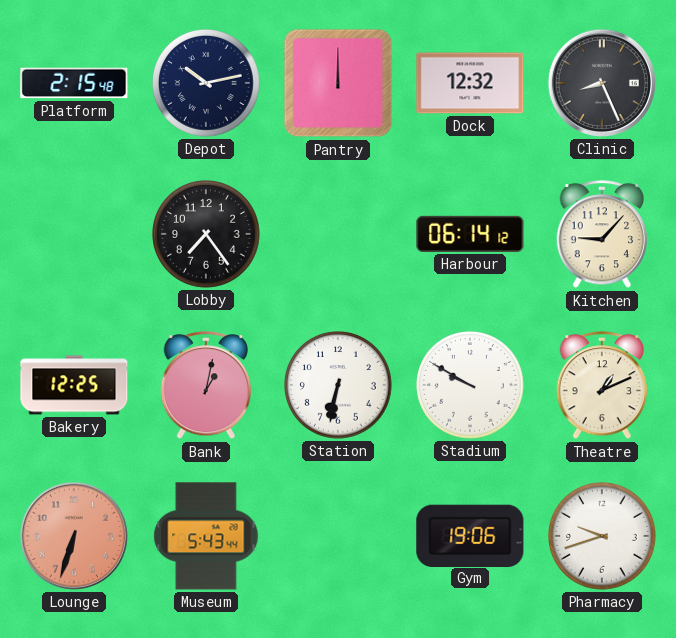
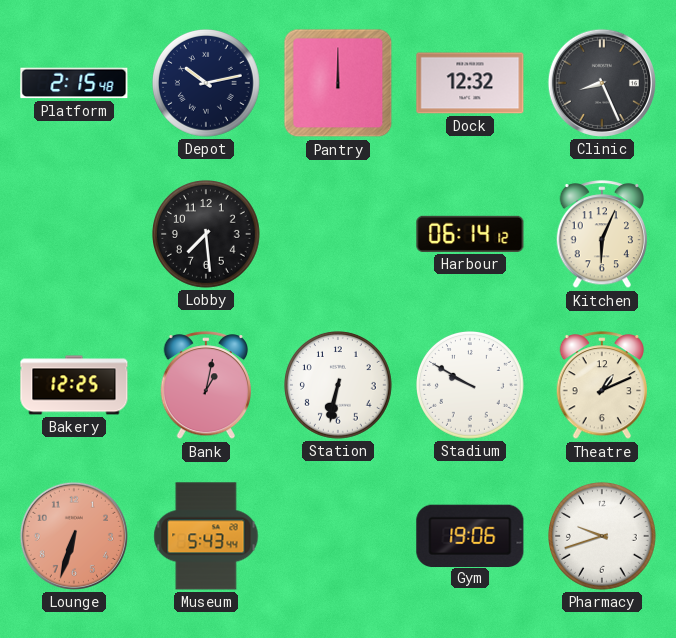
Lobby: 7:24 -> 7:29
Kitchen: 9:07 -> 6:04
